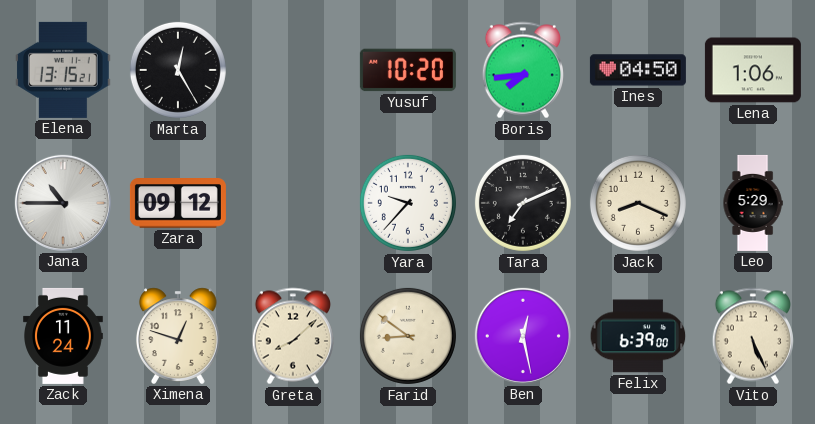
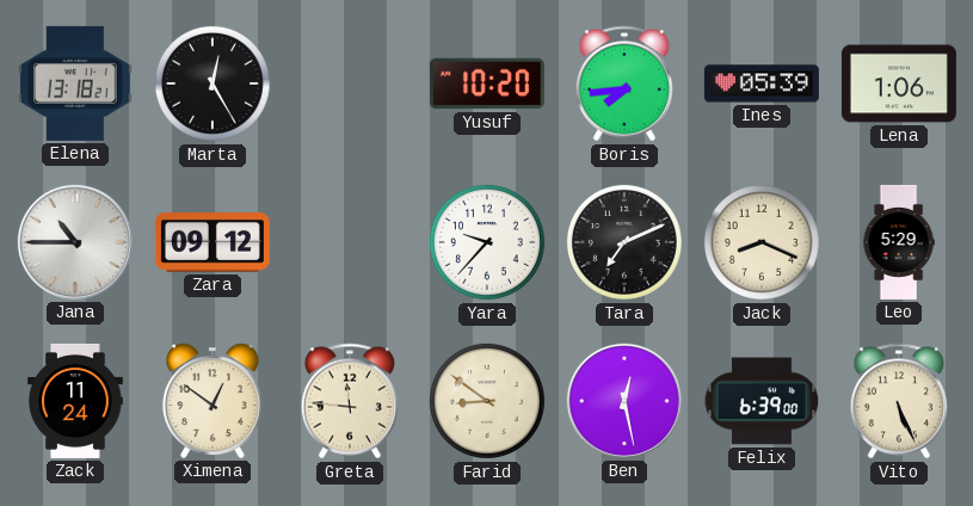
Elena: 13:15 -> 13:18
Ines: 04:50 -> 05:39
Ximena: 12:48 -> 12:51
Greta: 8:08 -> 11:46
